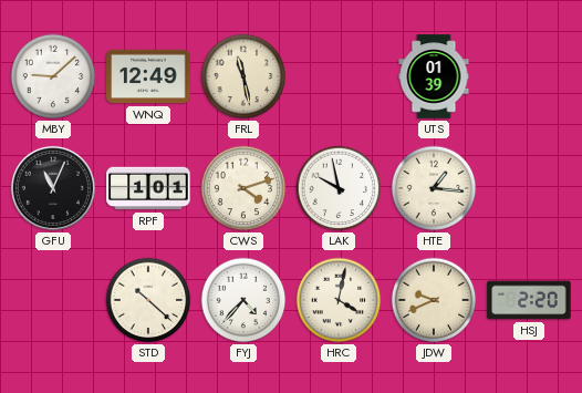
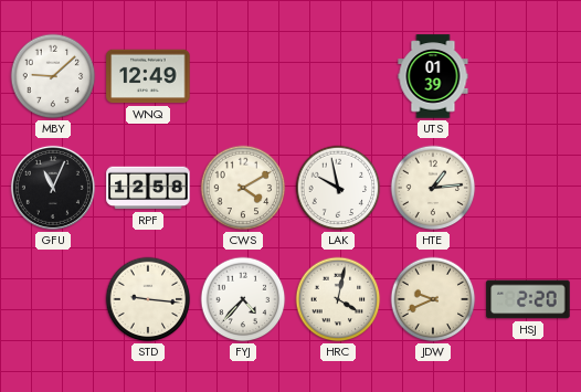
FRL: 11:28 -> none
RPF: 1:01 -> 12:58
CWS: 4:12 -> 4:10
HTE: 1:16 -> 1:14
STD: 10:22 -> 9:16
